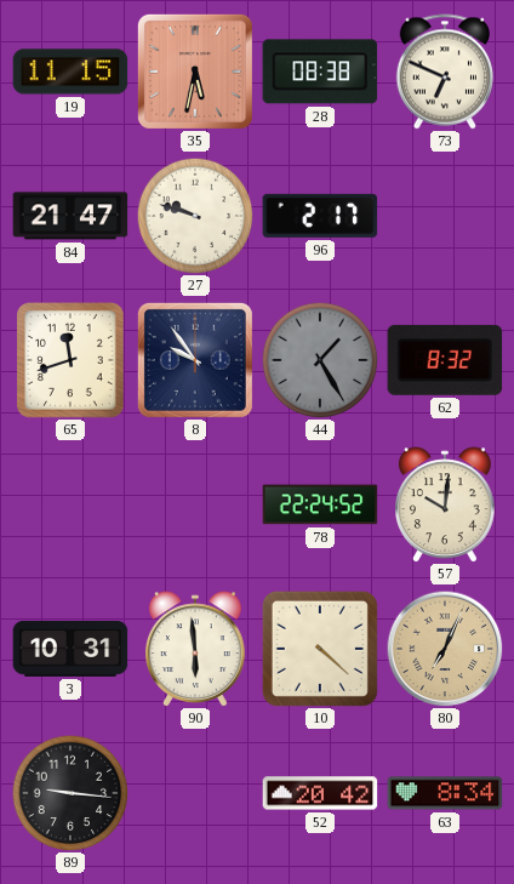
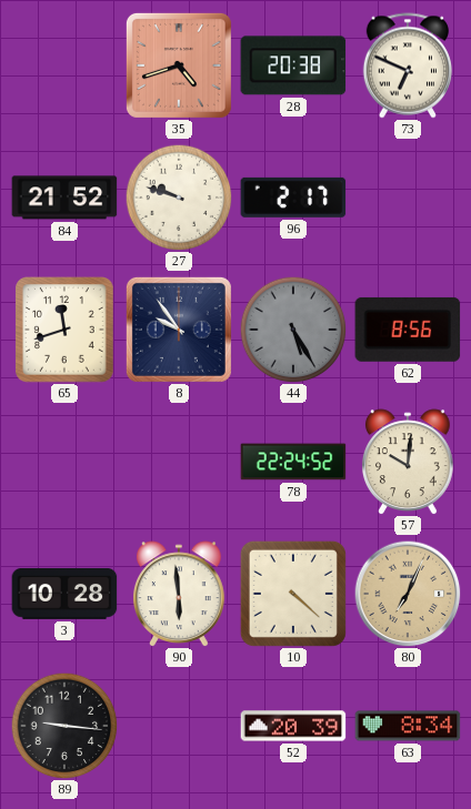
19: 11:15 -> none
35: 5:32 -> 4:42
28: 08:38 -> 20:38
84: 21:47 -> 21:52
44: 1:25 -> 5:25
62: 8:32 -> 8:56
3: 10:31 -> 10:28
52: 20:42 -> 20:39
